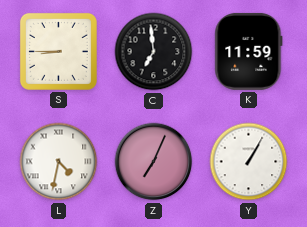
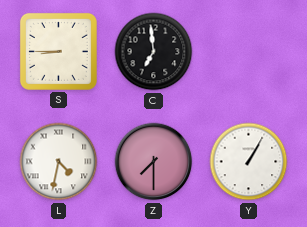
K: 11:59 -> none
Z: 7:04 -> 7:30
